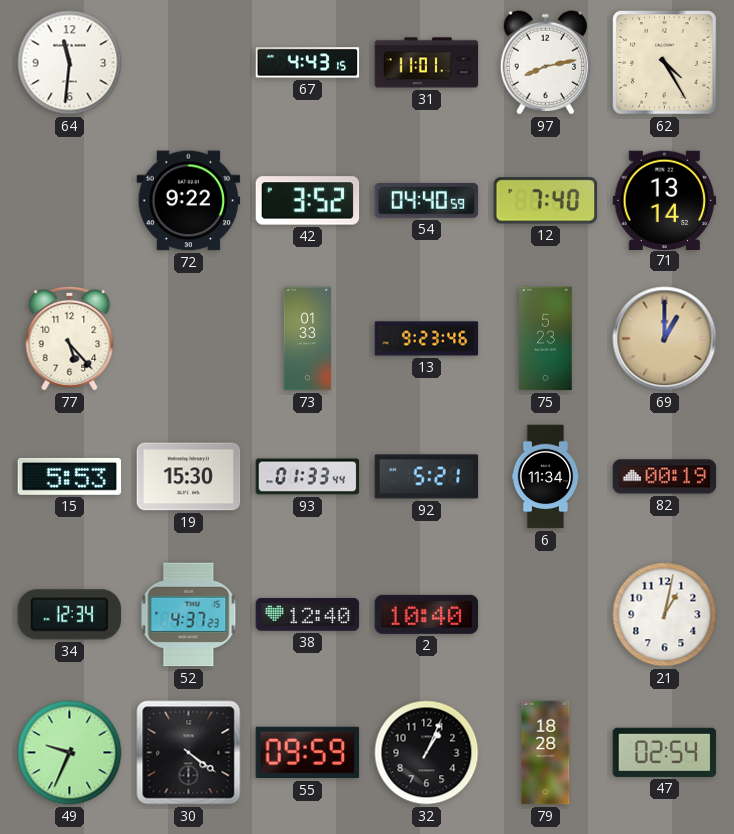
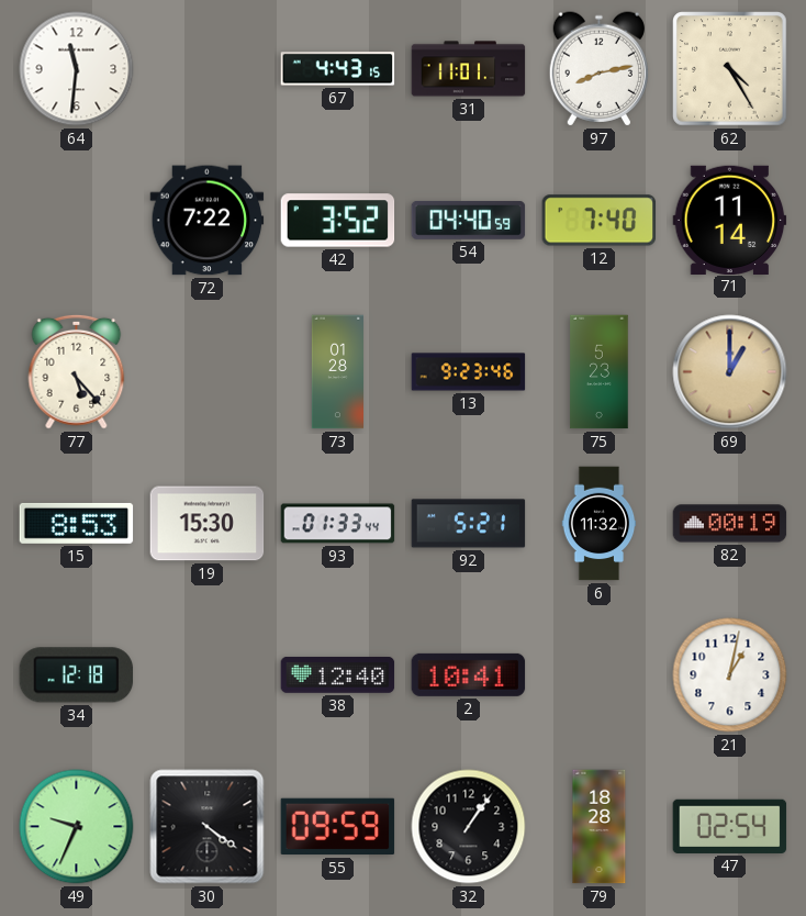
72: 9:22 -> 7:22
71: 13:14 -> 11:14
73: 01:33 -> 01:28
15: 5:53 -> 8:53
6: 11:34 -> 11:32
34: 12:34 -> 12:18
52: 4:37 -> none
2: 10:40 -> 10:41
32: 1:04 -> 1:06
